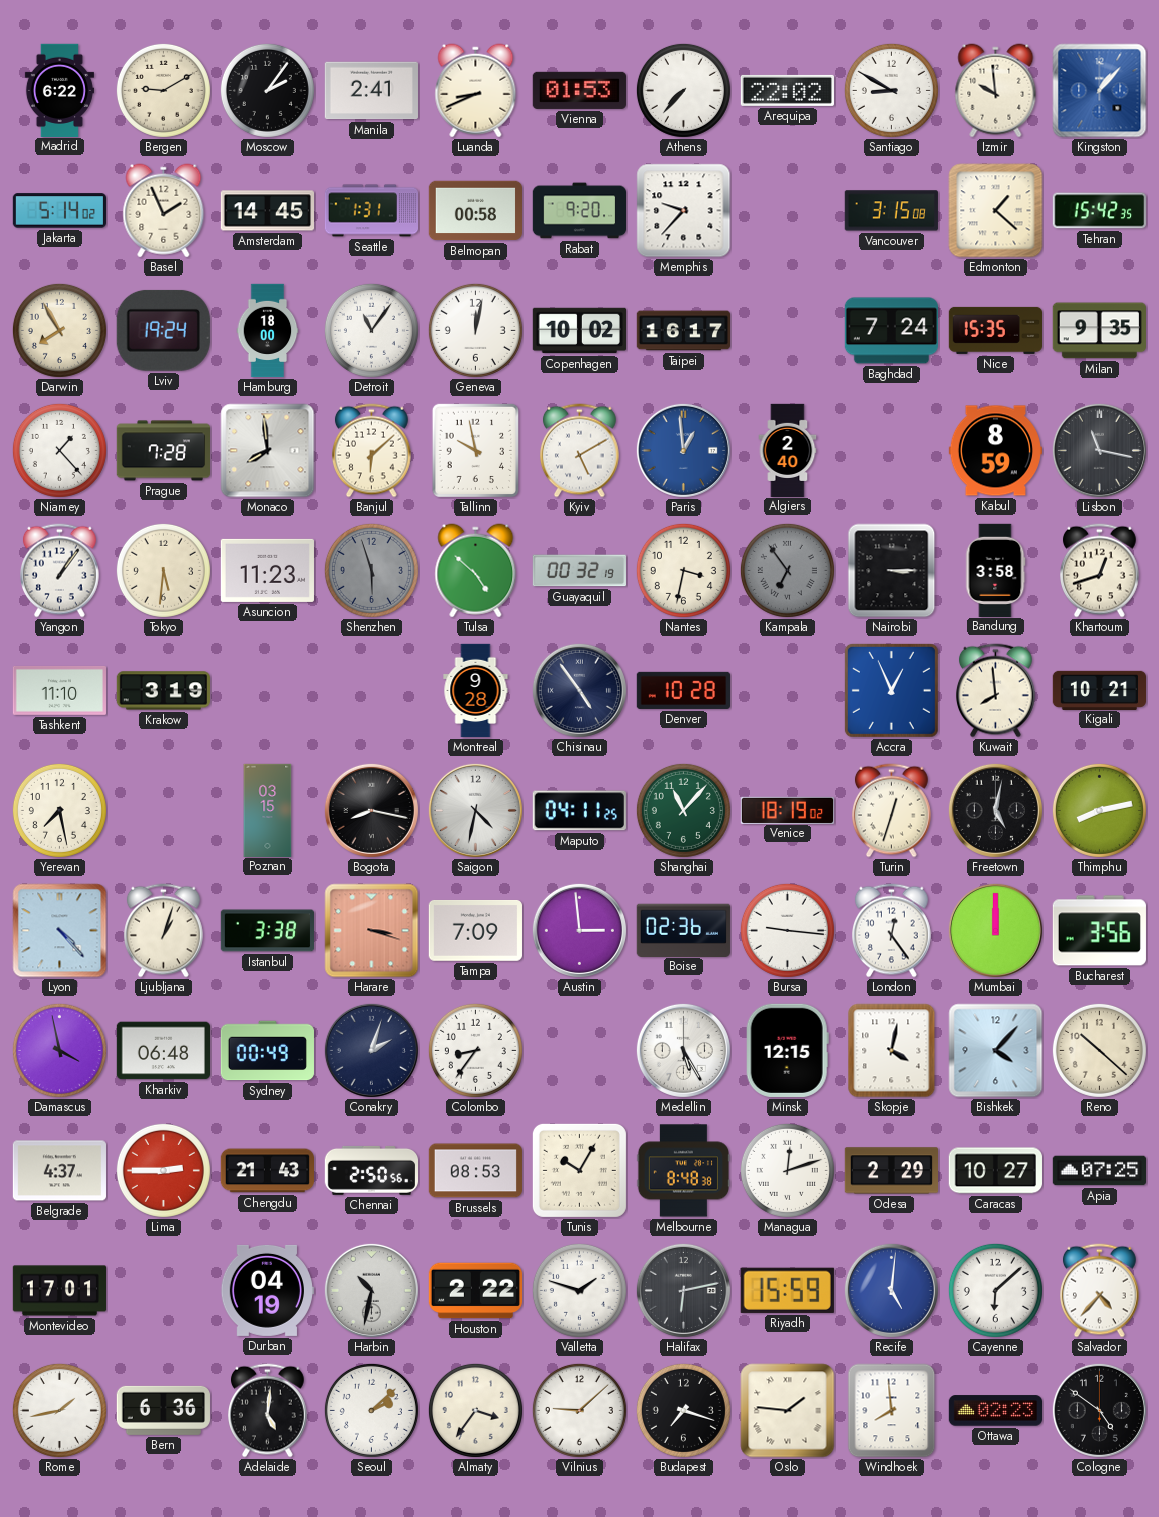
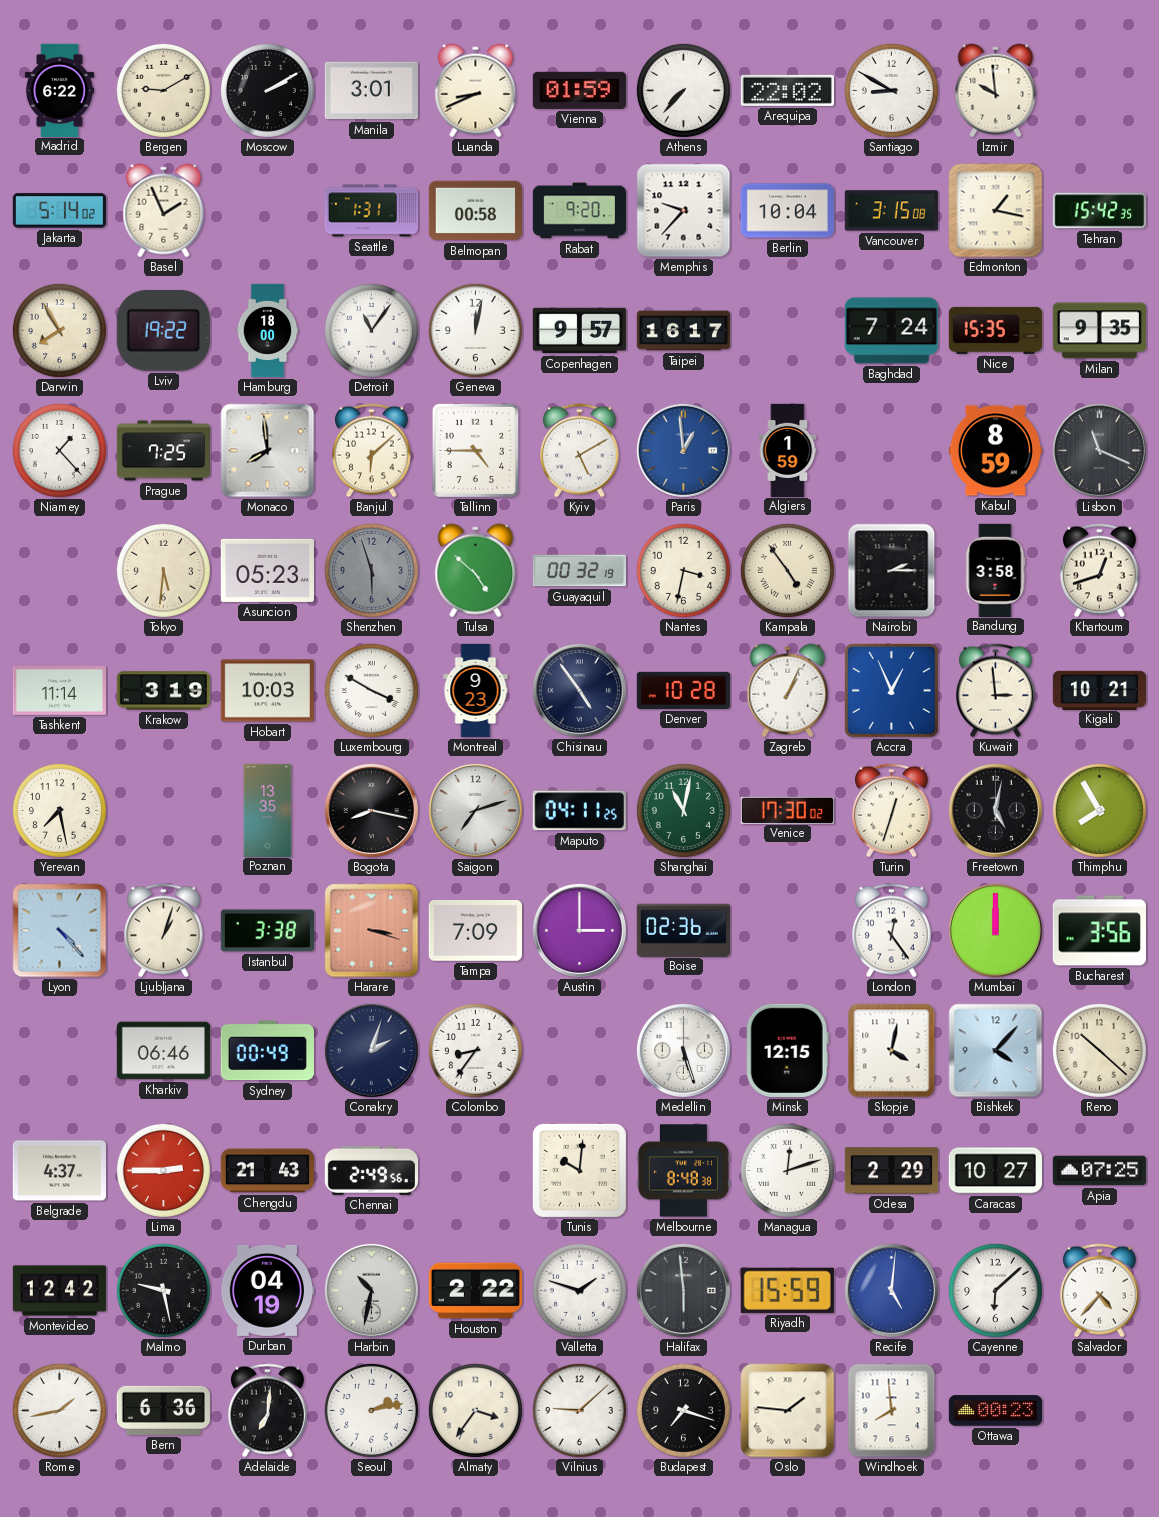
Moscow: 2:06 -> 2:10
Manila: 2:41 -> 3:01
Vienna: 01:53 -> 01:59
Kingston: 1:07 -> none
Amsterdam: 14:45 -> none
Berlin: none -> 10:04
Edmonton: 1:22 -> 1:17
Lviv: 19:24 -> 19:22
Copenhagen: 10:02 -> 9:57
Prague: 7:28 -> 7:25
Tallinn: 9:58 -> 4:45
Algiers: 2:40 -> 1:59
Lisbon: 11:17 -> 11:19
Yangon: 1:06 -> none
Asuncion: 11:23 -> 05:23
Kampala: 6:54 -> 4:54
Kampala dial: grey -> cream
Nairobi: 3:15 -> 2:15
Tashkent: 11:10 -> 11:14
Hobart: none -> 10:03
Luxembourg: none -> 3:50
Montreal: 9:28 -> 9:23
Zagreb: none -> 1:04
Kuwait: 7:59 -> 2:59
Poznan: 03:15 -> 13:35
Saigon: 4:32 -> 7:12
Shanghai: 11:07 -> 11:02
Venice: 18:19 -> 17:30
Thimphu: 8:13 -> 7:55
Austin: 2:59 -> 3:00
Bursa: 9:16 -> none
Damascus: 3:58 -> none
Kharkiv: 06:48 -> 06:46
Medellin: 5:25 -> 5:27
Chennai: 2:50 -> 2:49
Brussels: 08:53 -> none
Tunis: 10:05 -> 10:01
Montevideo: 17:01 -> 12:42
Malmo: none -> 9:28
Halifax: 6:13 -> 5:59
Adelaide: 5:01 -> 7:01
Seoul: 2:08 -> 2:13
Ottawa: 02:23 -> 00:23
Cologne: 4:51 -> none
